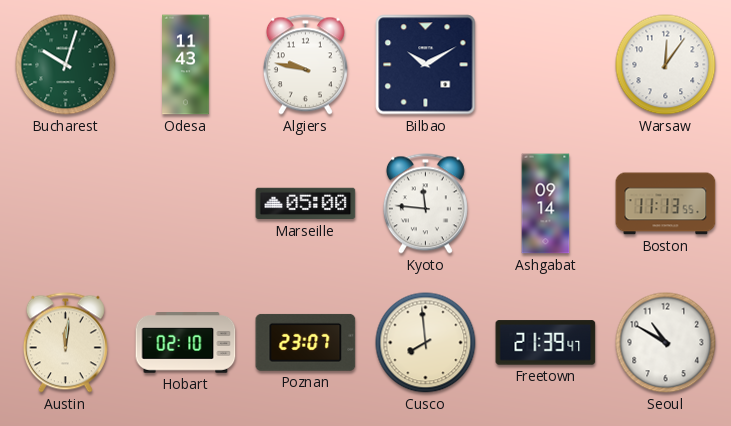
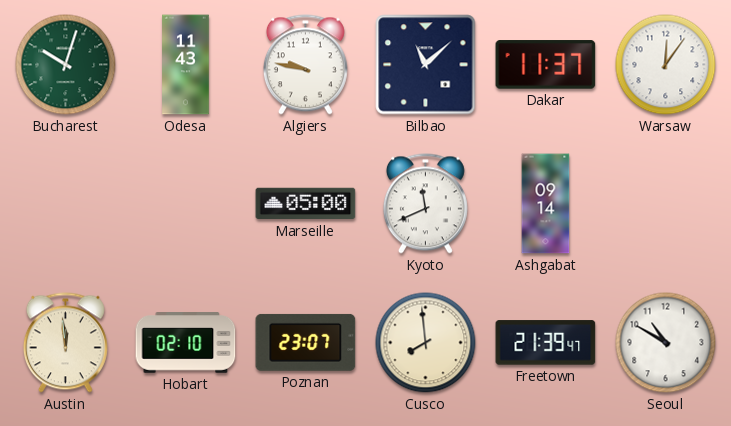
Bilbao: 10:10 -> 11:08
Dakar: none -> 11:37
Kyoto: 11:46 -> 11:41
Boston: 11:13 -> none
Austin: 12:01 -> 11:59
